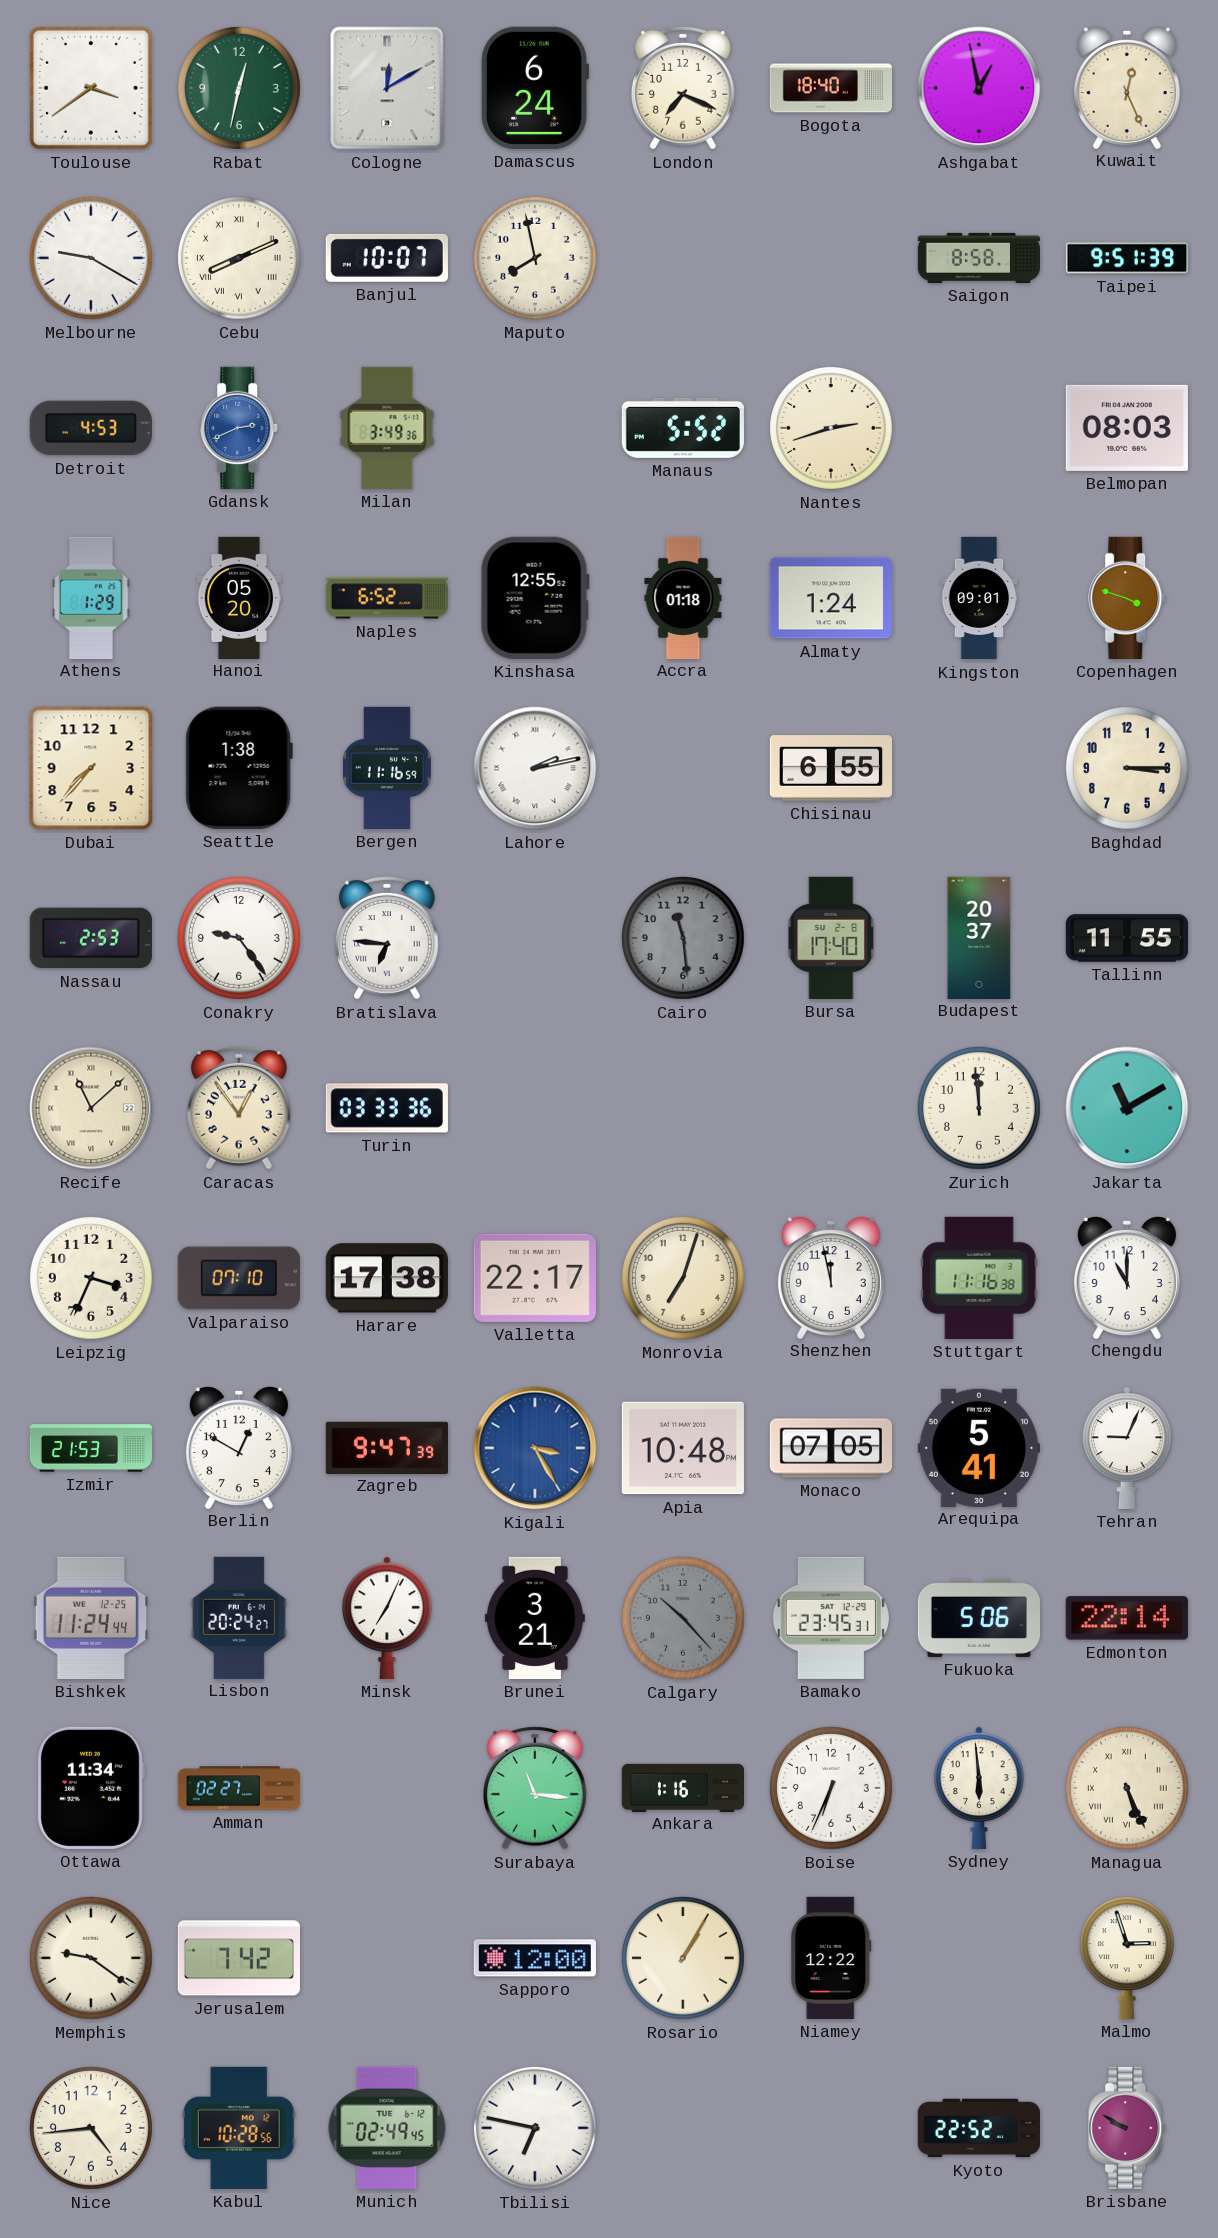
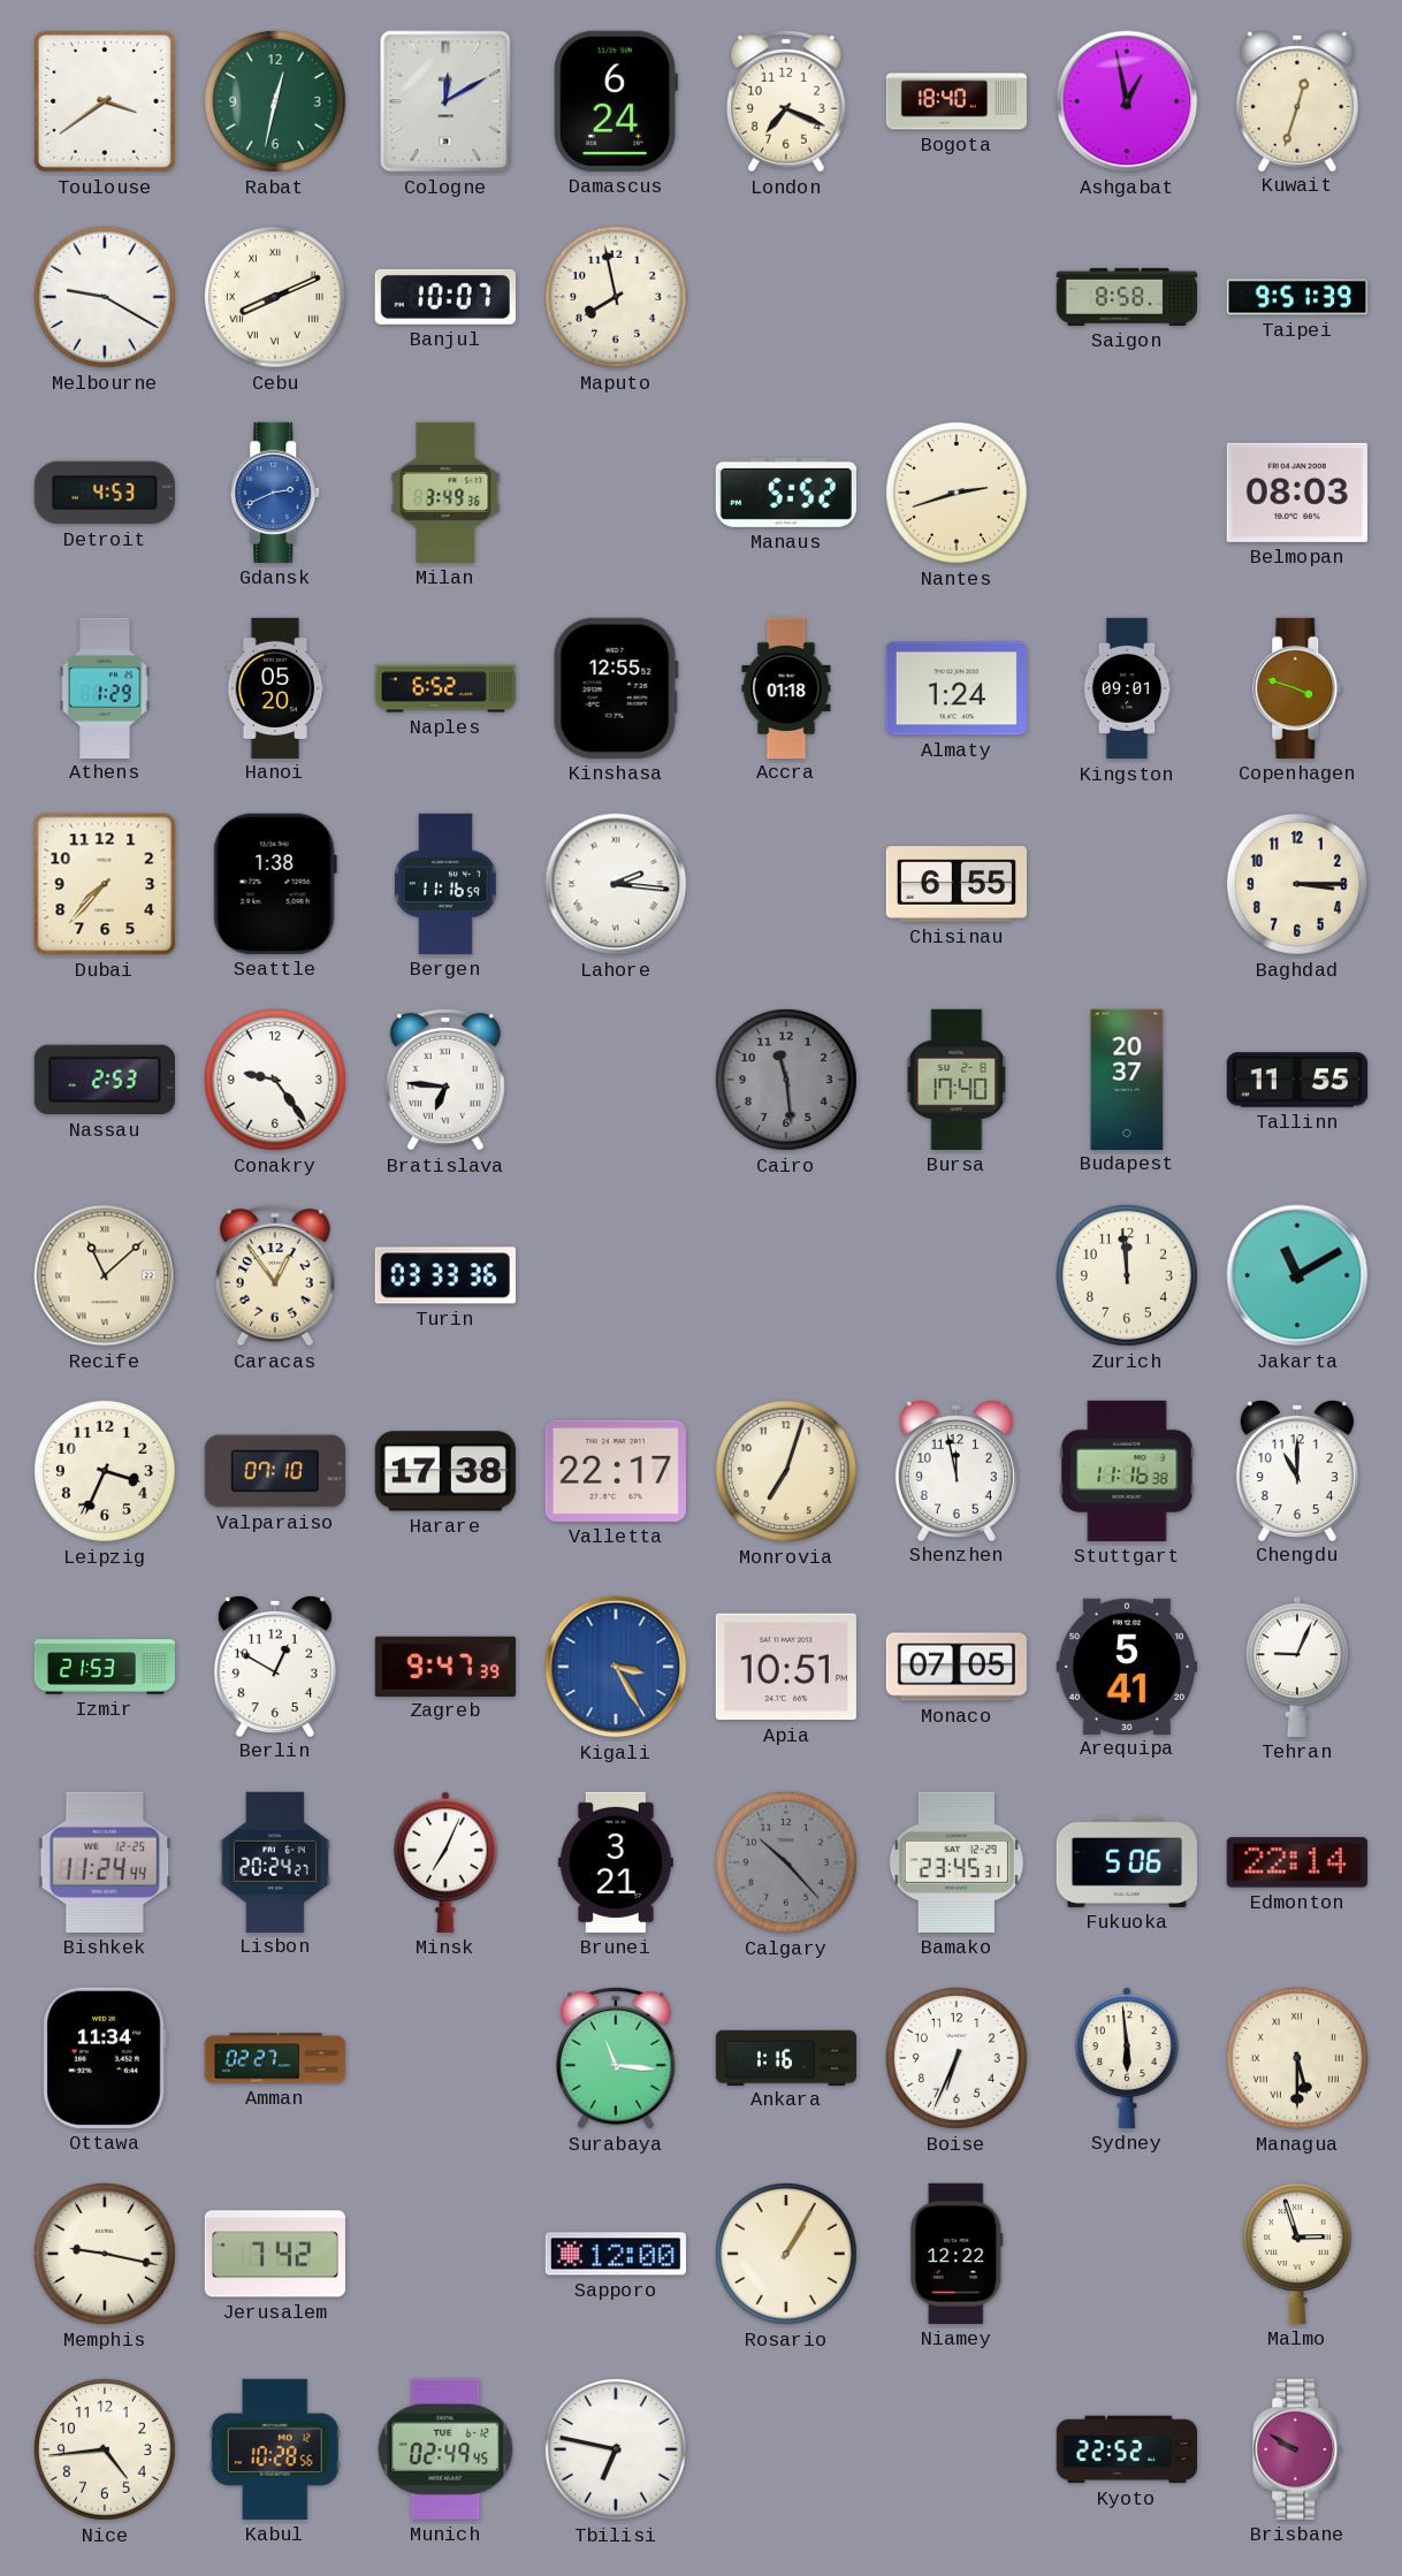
Kuwait: 12:26 -> 12:33
Lahore: 2:13 -> 2:16
Apia: 10:48 -> 10:51
Managua: 5:26 -> 5:30
Memphis: 9:21 -> 9:17
